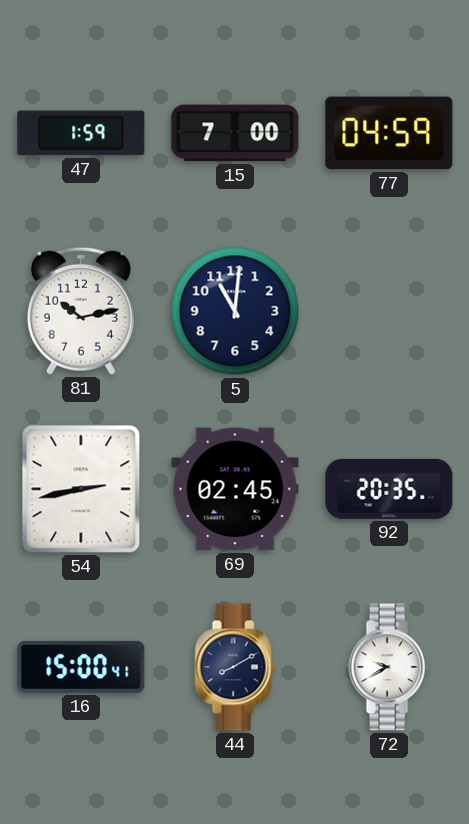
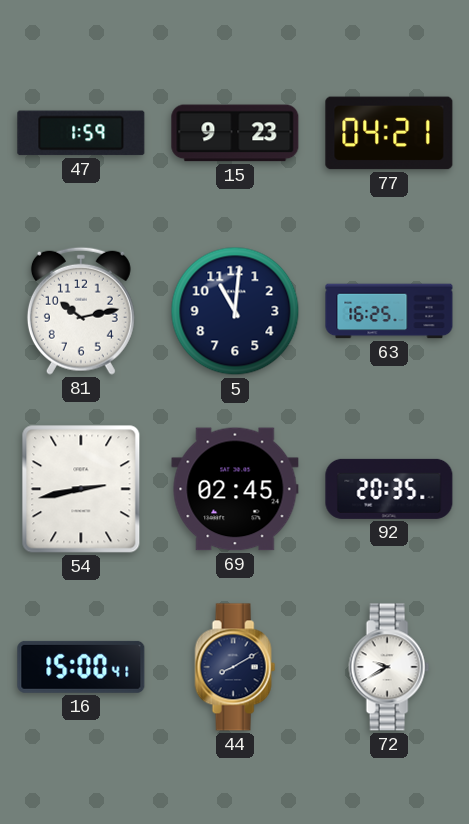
15: 7:00 -> 9:23
77: 04:59 -> 04:21
63: none -> 16:25
